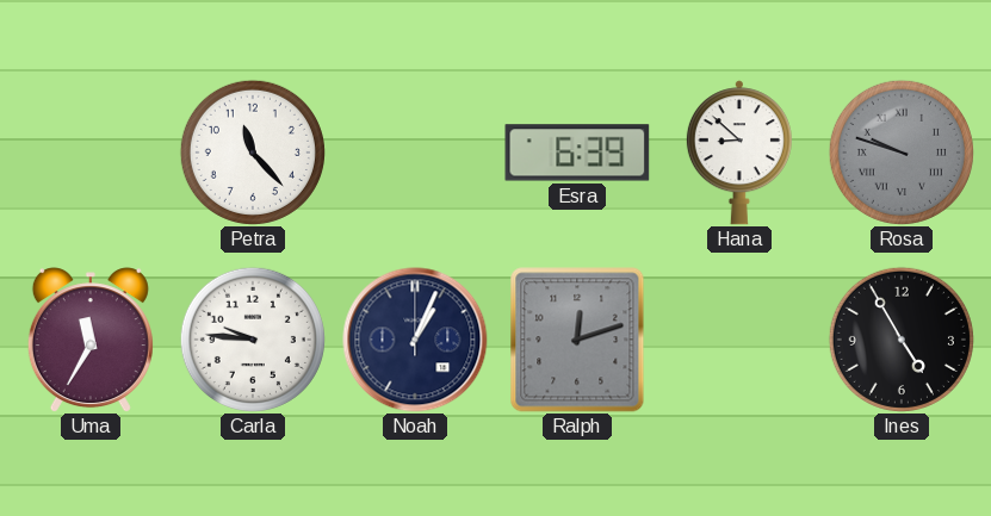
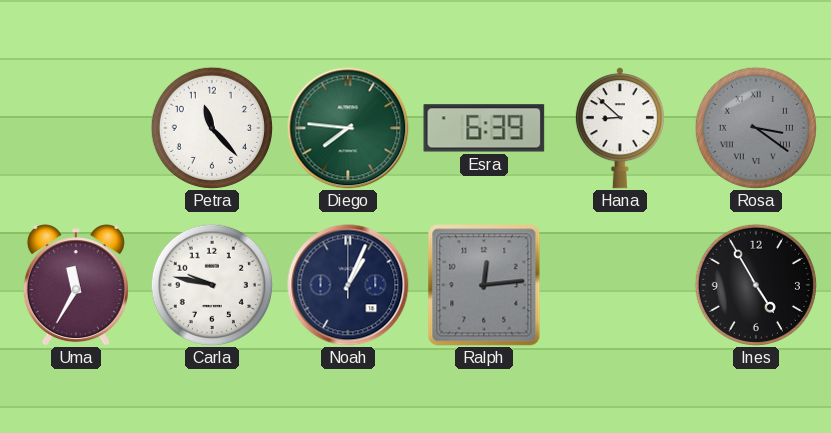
Diego: none -> 7:46
Rosa: 9:48 -> 3:21
Carla: 9:46 -> 9:47
Ralph: 12:12 -> 12:14
